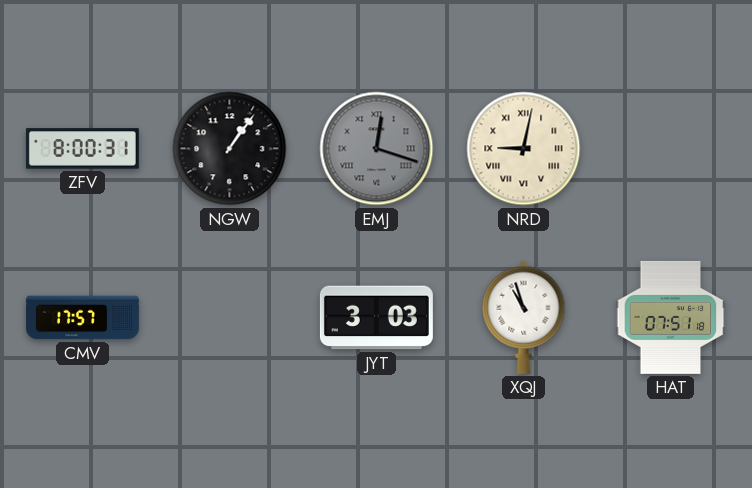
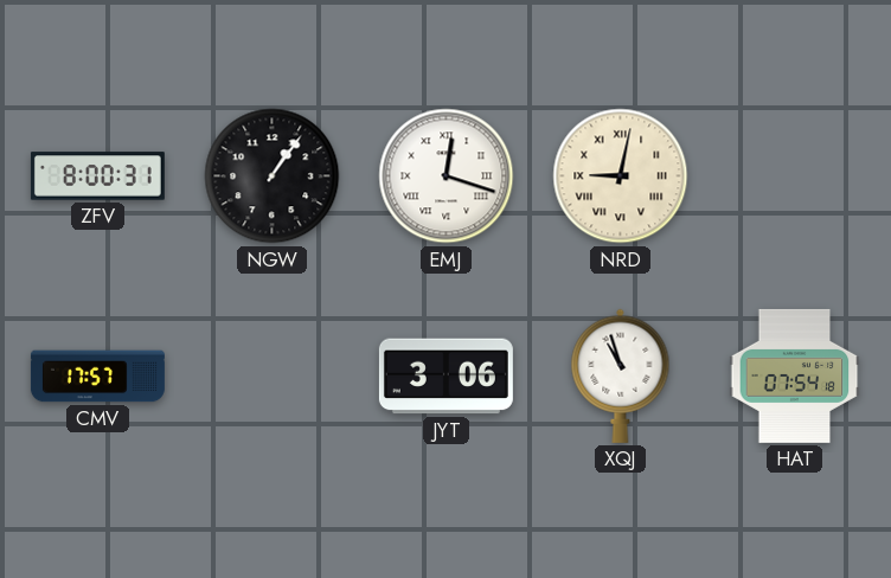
EMJ dial: grey -> white
JYT: 3:03 -> 3:06
HAT: 07:51 -> 07:54
